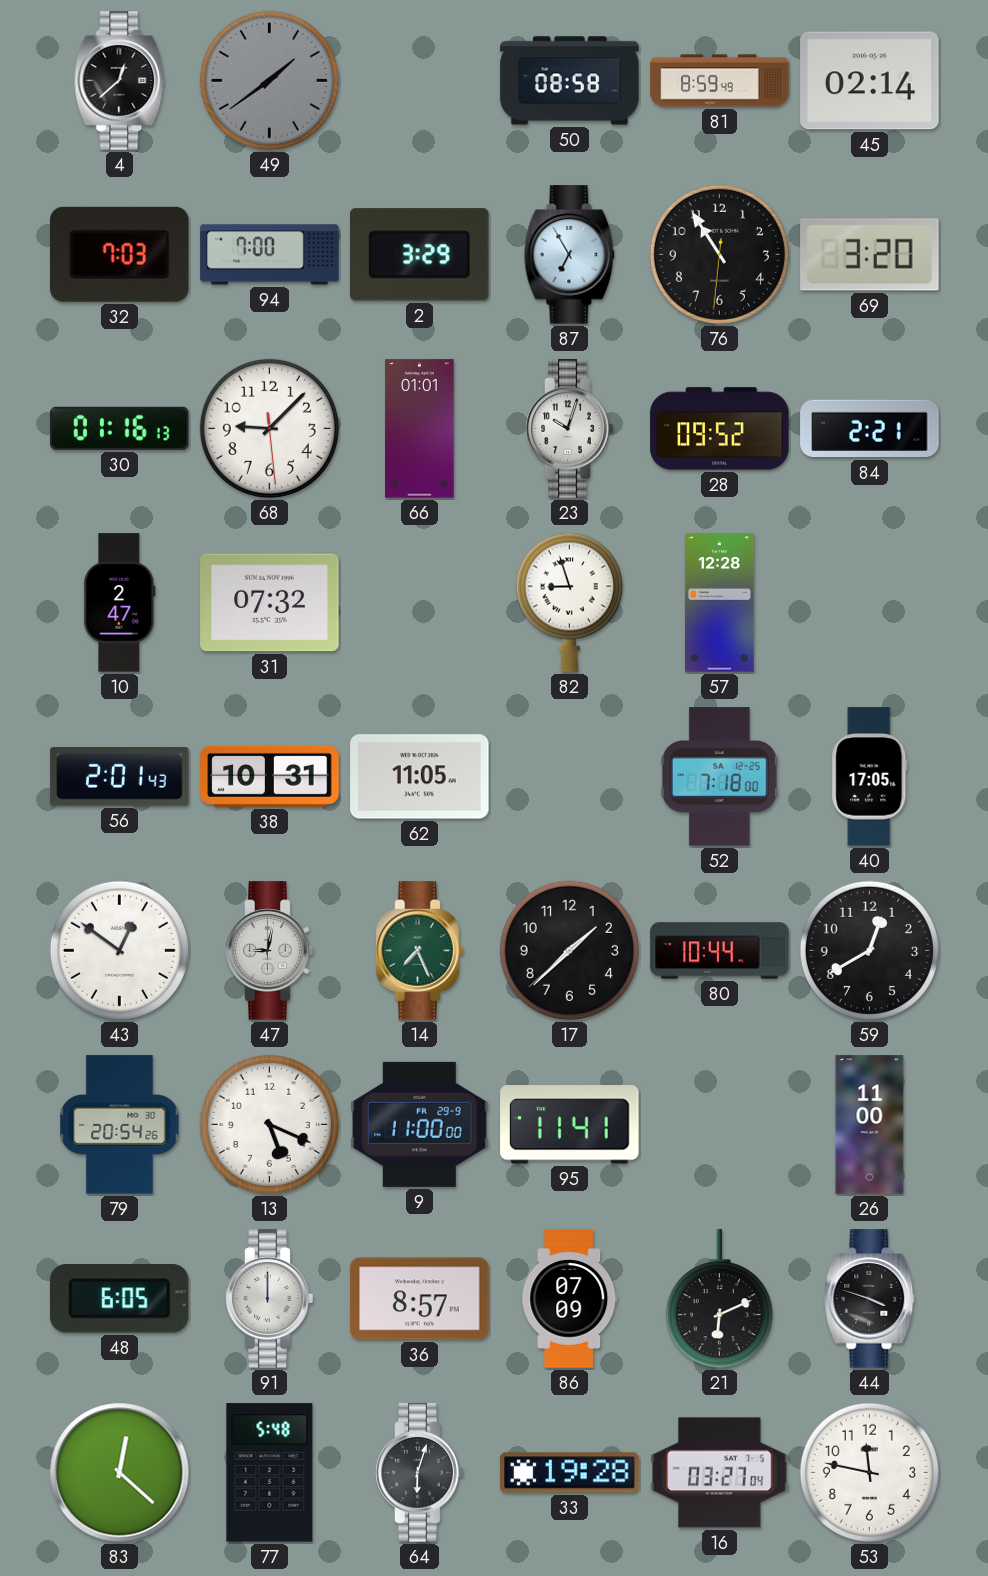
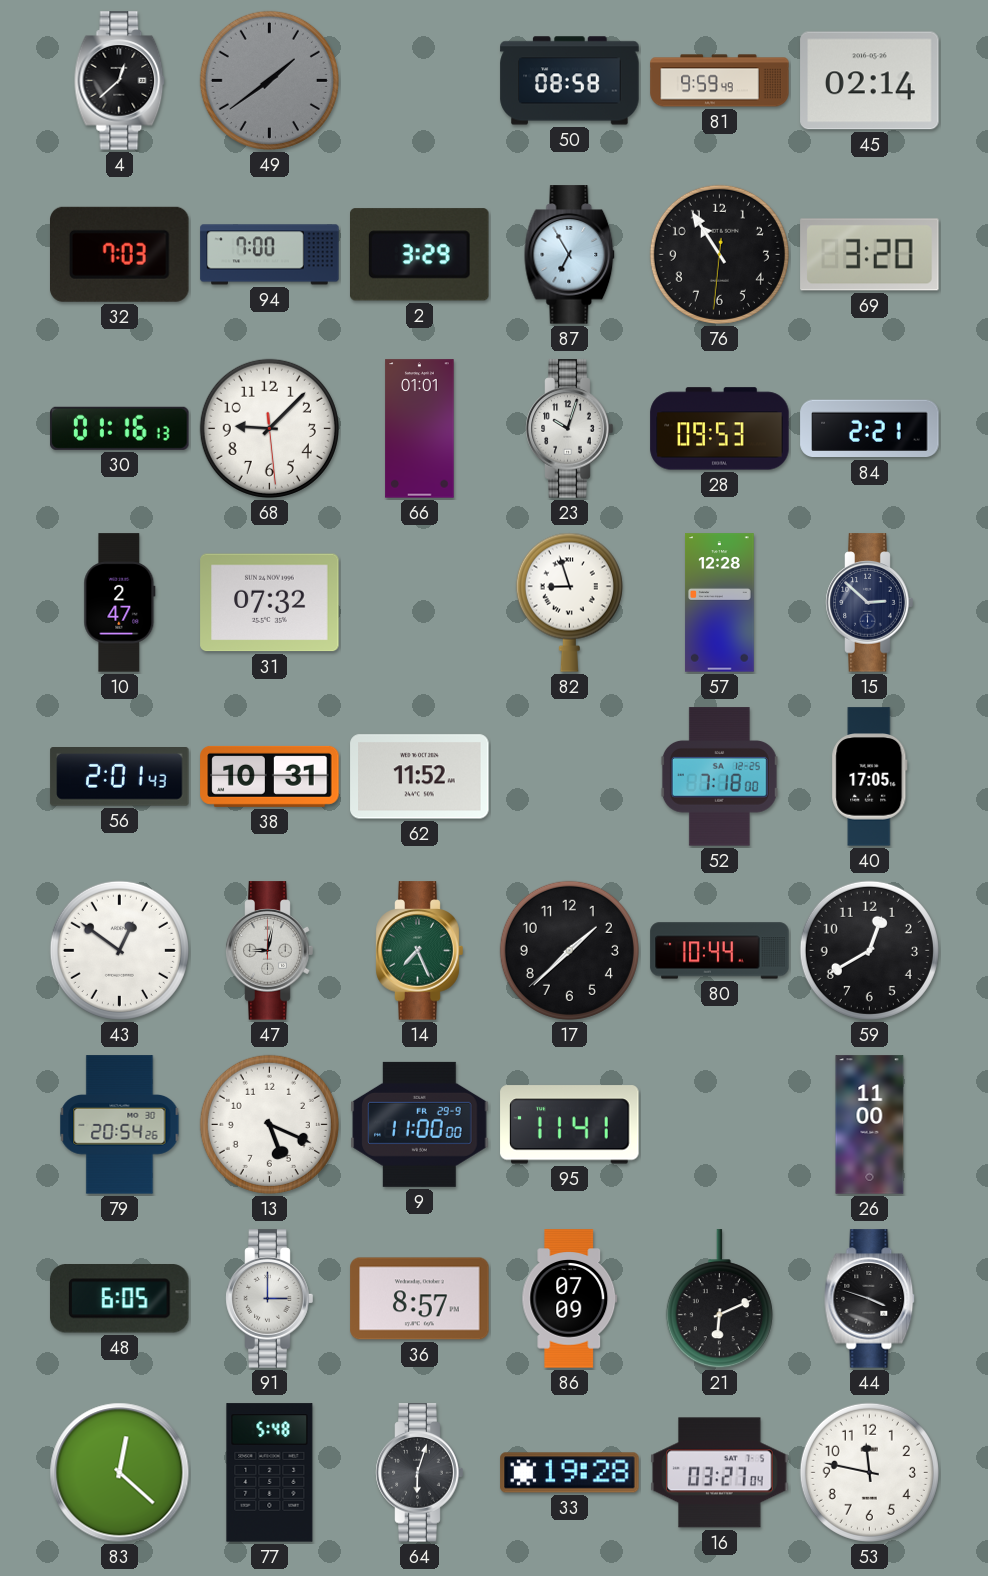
81: 8:59 -> 9:59
28: 09:52 -> 09:53
15: none -> 2:52
62: 11:05 -> 11:52
91: 12:00 -> 3:00
